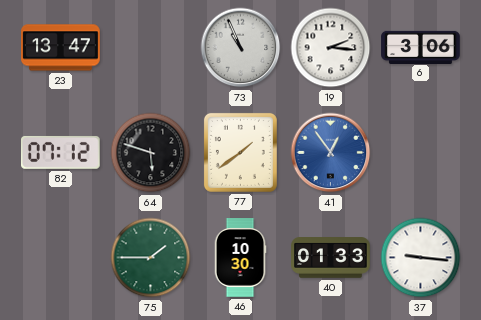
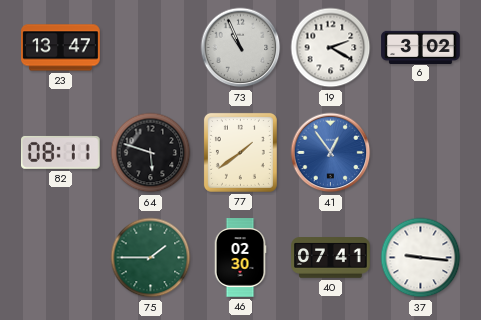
19: 2:16 -> 2:20
6: 3:06 -> 3:02
82: 07:12 -> 08:11
46: 10:30 -> 02:30
40: 01:33 -> 07:41
